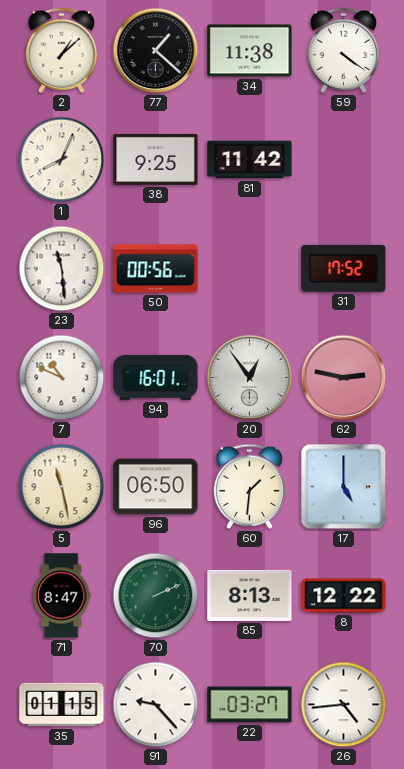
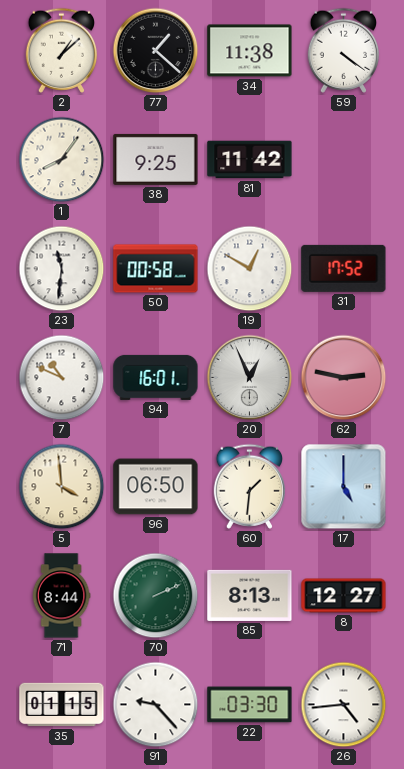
1: 8:04 -> 8:06
23: 11:29 -> 11:31
50: 00:56 -> 00:58
19: none -> 12:50
20: 12:54 -> 12:56
5: 11:28 -> 3:59
71: 8:47 -> 8:44
8: 12:22 -> 12:27
22: 03:27 -> 03:30
